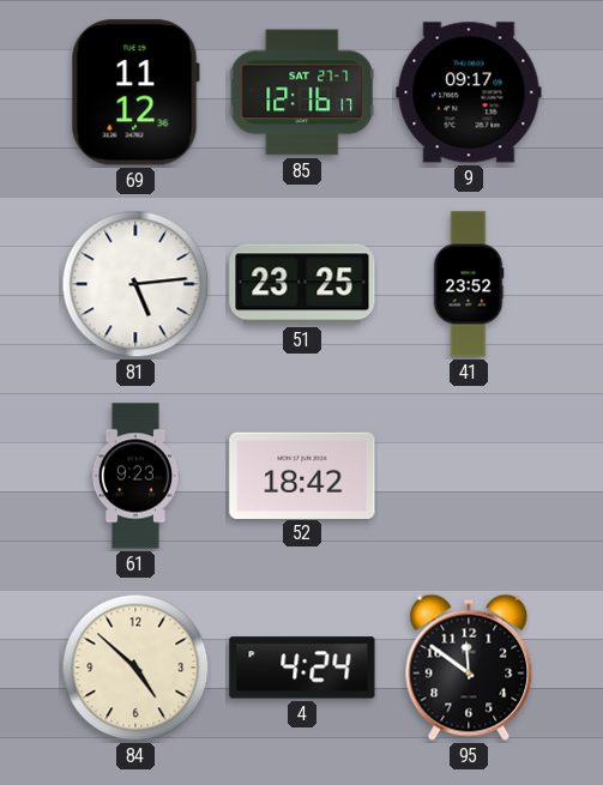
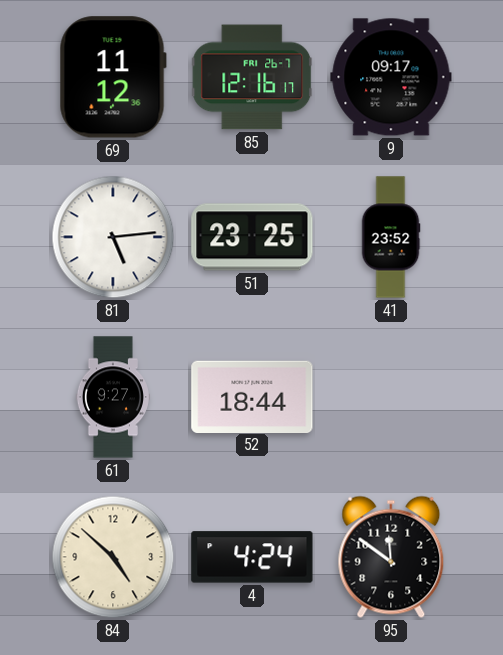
85 date: SAT 27-7 -> FRI 26-7
61: 9:23 -> 9:27
52: 18:42 -> 18:44
